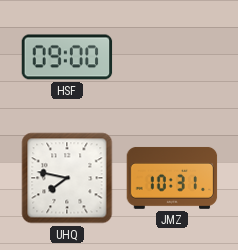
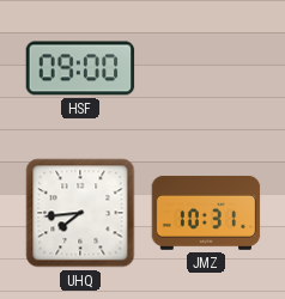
UHQ: 7:47 -> 7:44
